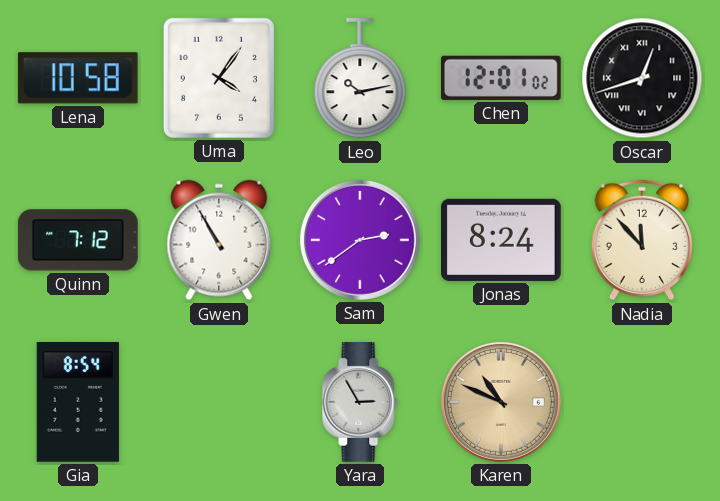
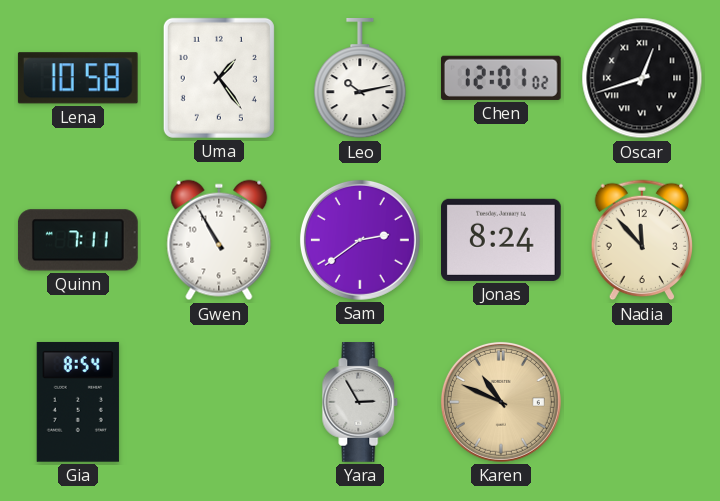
Uma: 4:06 -> 1:24
Quinn: 7:12 -> 7:11
